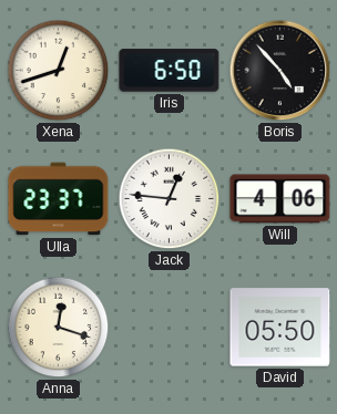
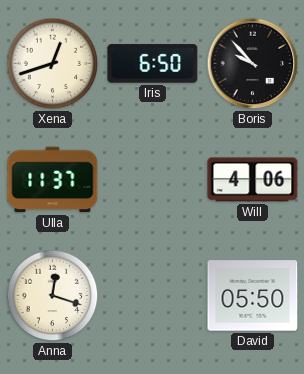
Boris: 4:53 -> 9:53
Ulla: 23:37 -> 11:37
Jack: 12:46 -> none
